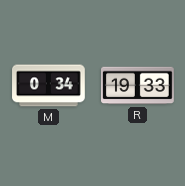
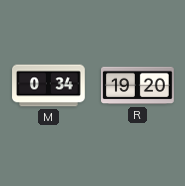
R: 19:33 -> 19:20
